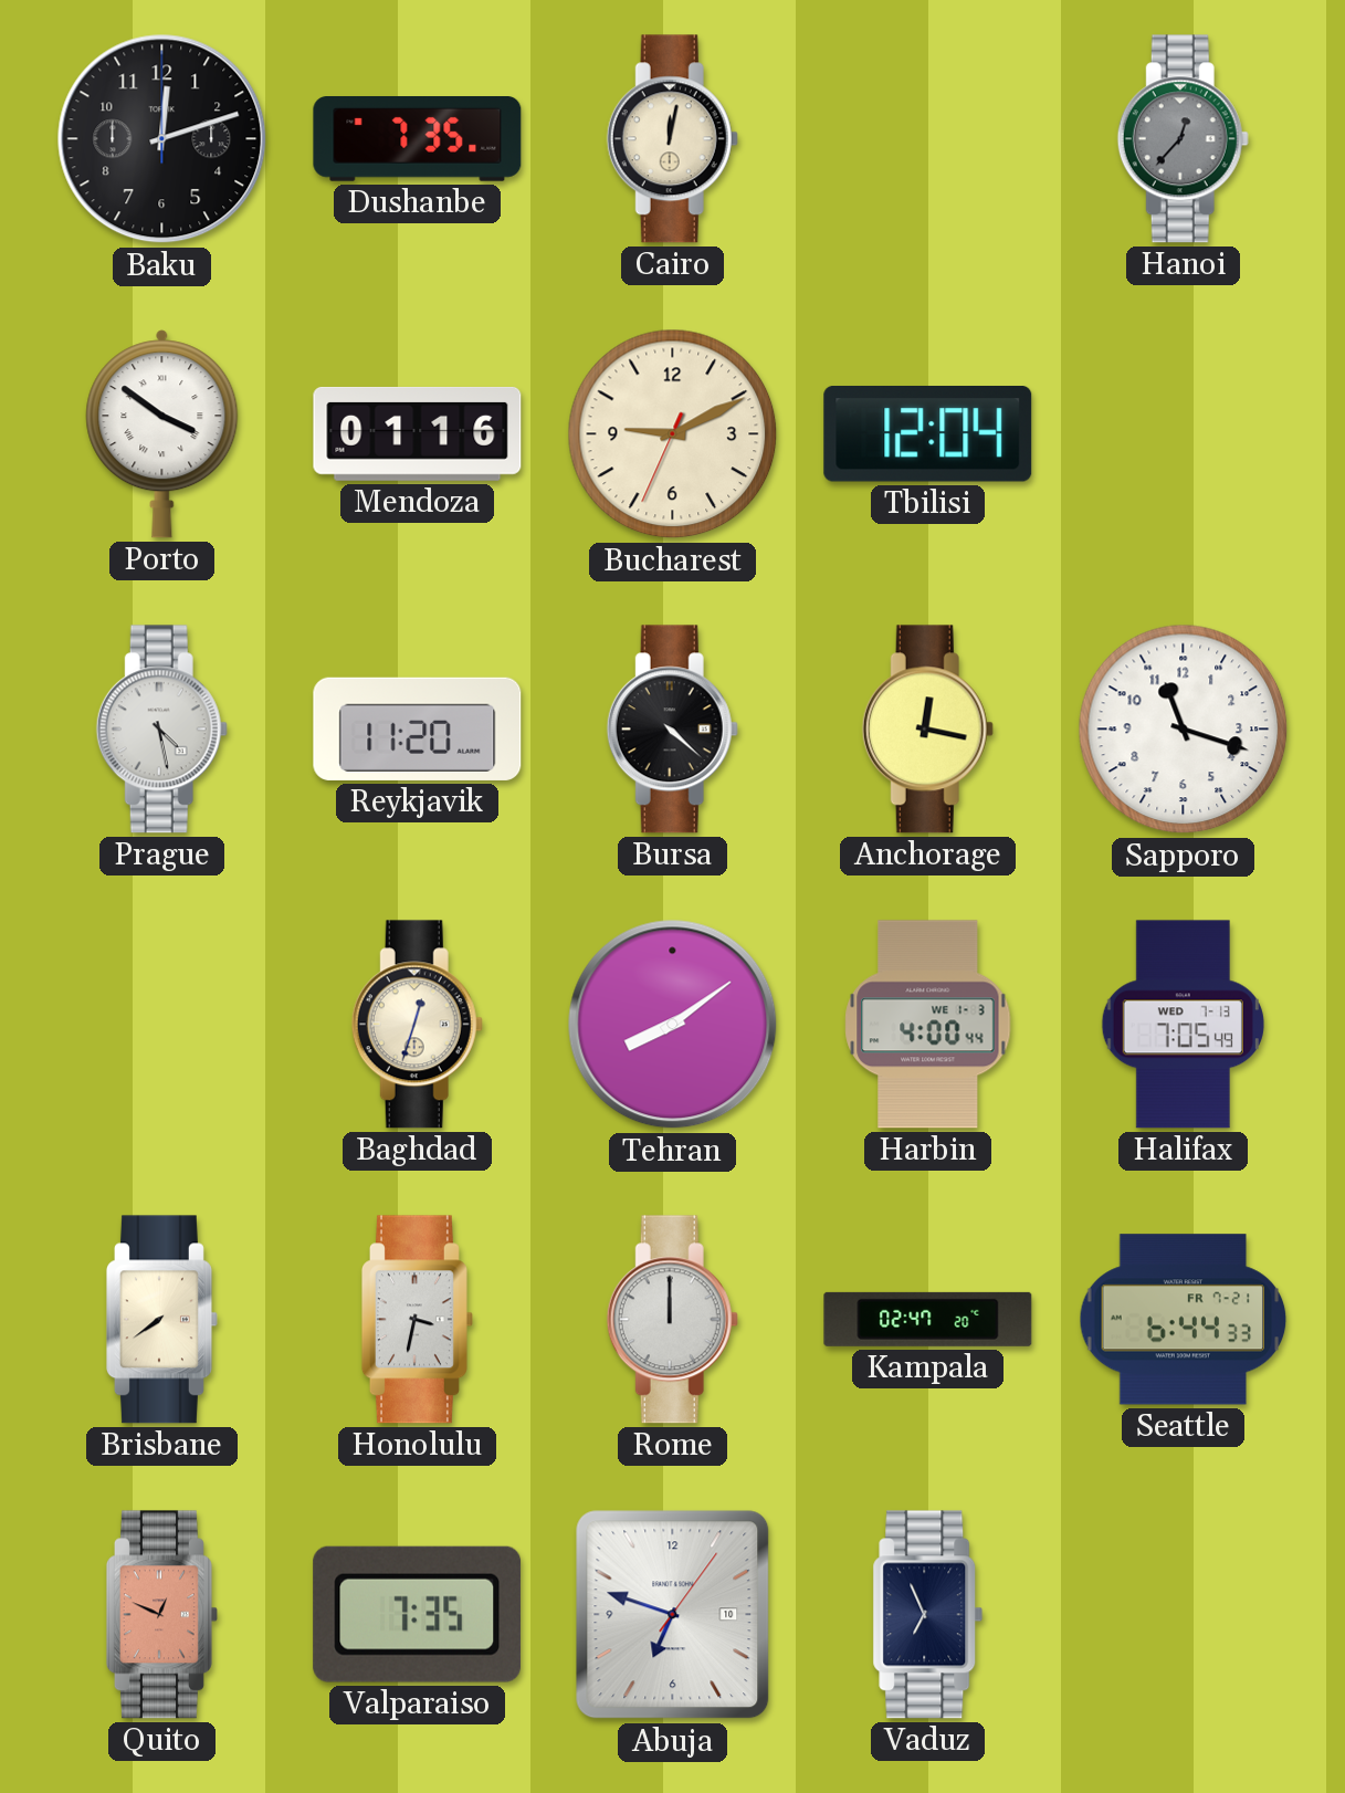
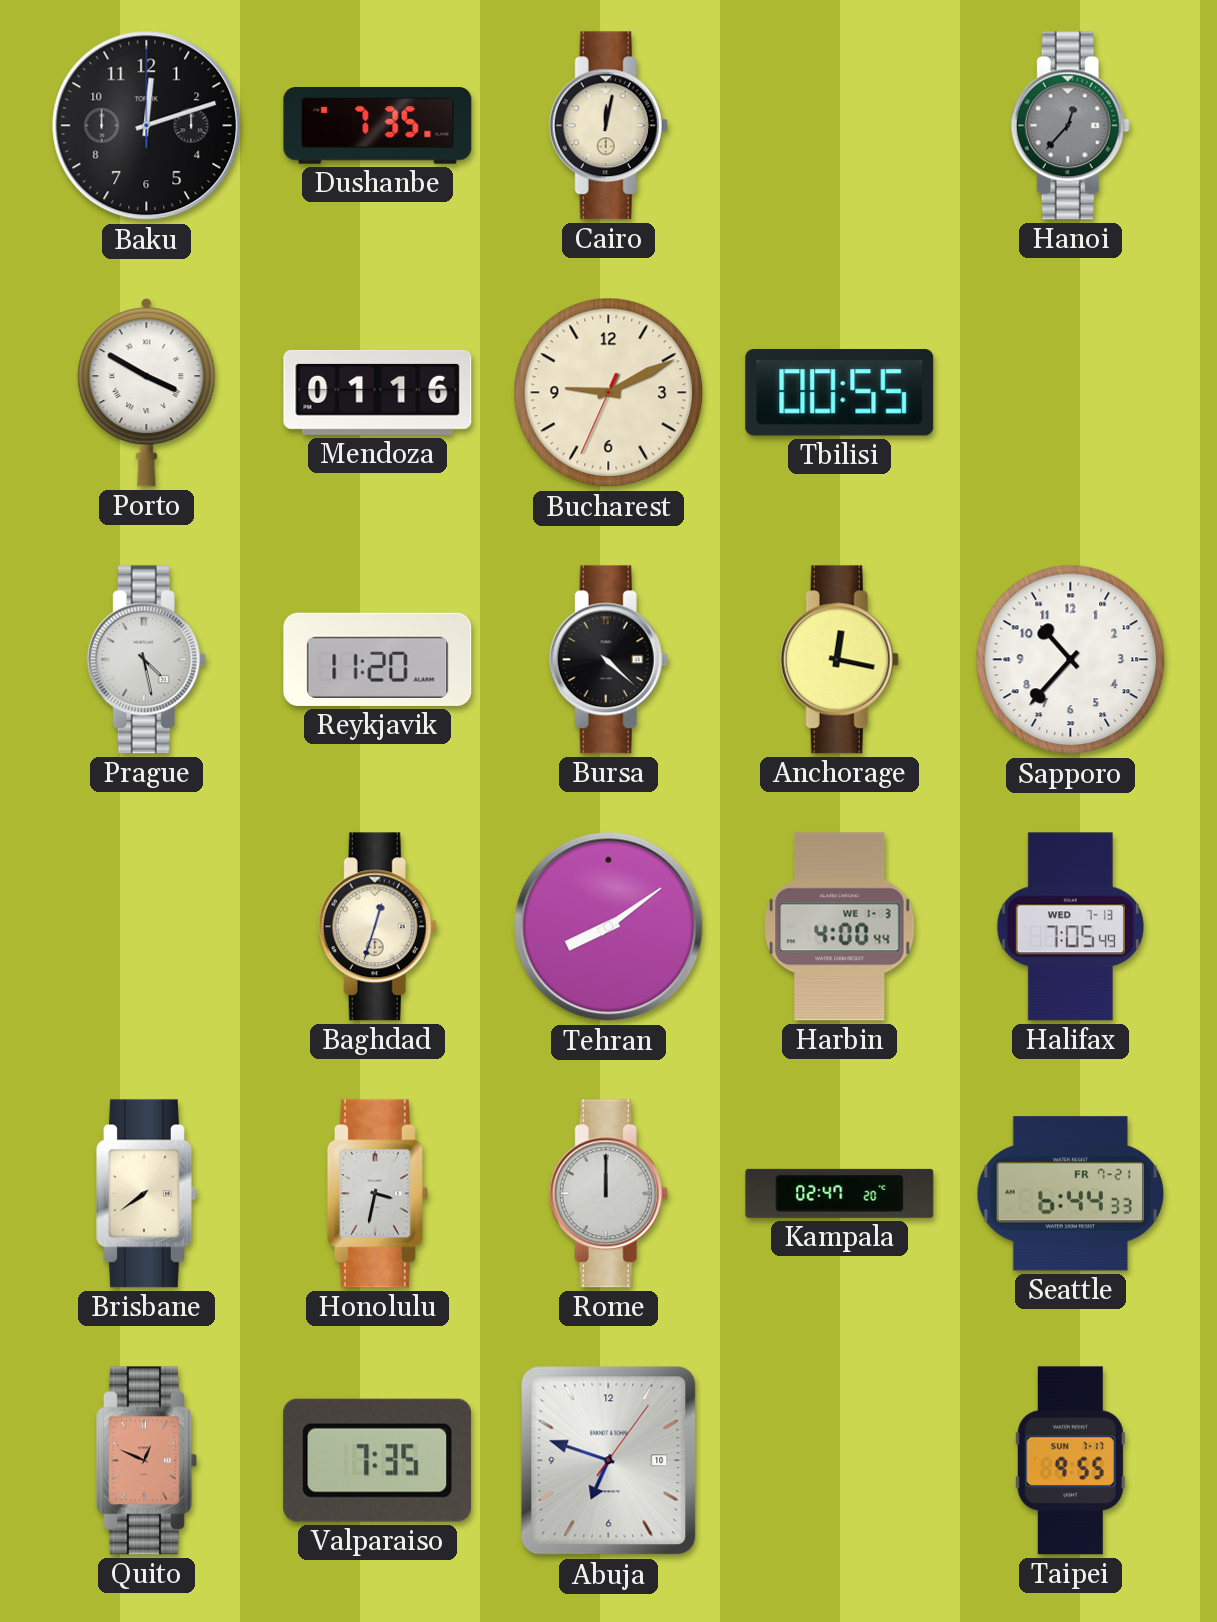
Porto: 3:51 -> 3:50
Tbilisi: 12:04 -> 00:55
Sapporo: 11:18 -> 10:37
Vaduz: 6:56 -> none
Taipei: none -> 9:55
